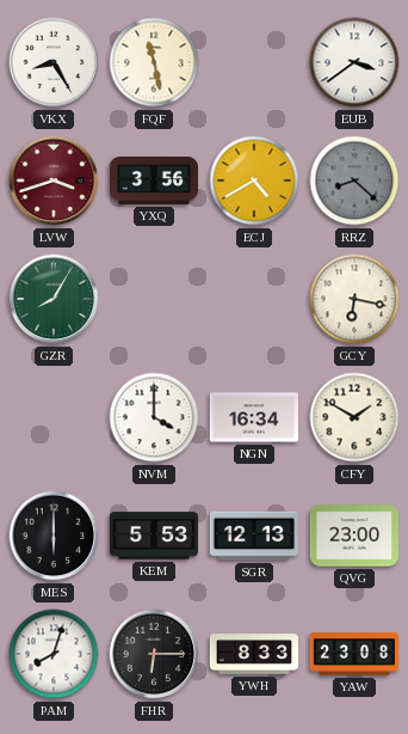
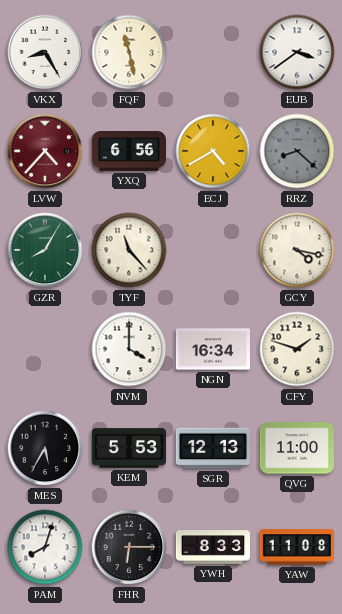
LVW: 3:42 -> 4:37
YXQ: 3:56 -> 6:56
TYF: none -> 11:23
GCY: 6:17 -> 4:17
CFY: 1:50 -> 1:48
MES: 6:00 -> 5:35
QVG: 23:00 -> 11:00
YAW: 23:08 -> 11:08
